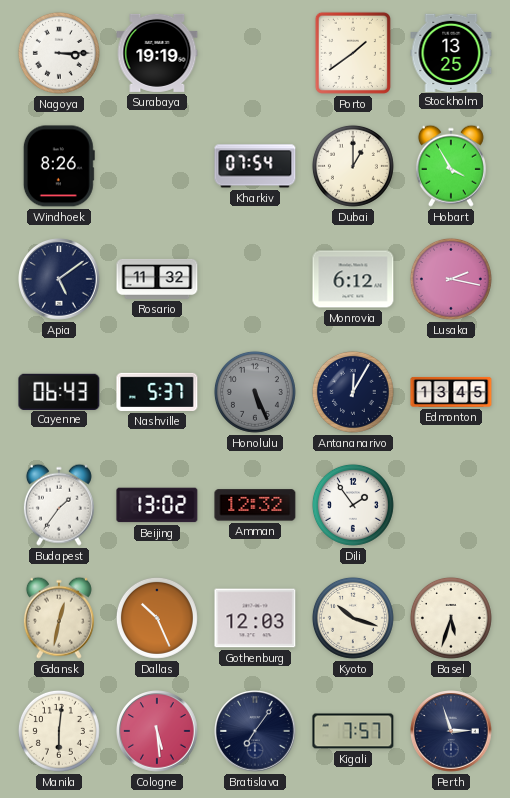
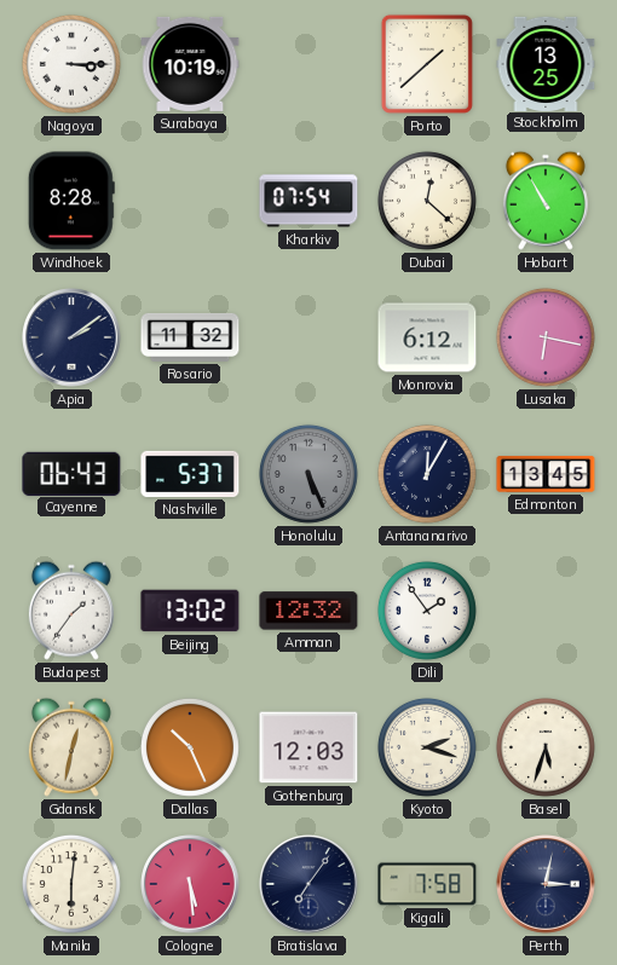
Surabaya: 19:19 -> 10:19
Porto: 1:39 -> 1:38
Windhoek: 8:26 -> 8:28
Dubai: 1:00 -> 12:22
Hobart: 3:55 -> 10:55
Apia: 5:09 -> 2:09
Lusaka: 2:17 -> 6:17
Kyoto: 10:18 -> 2:18
Kigali: 7:57 -> 7:58
Perth: 2:57 -> 3:02
